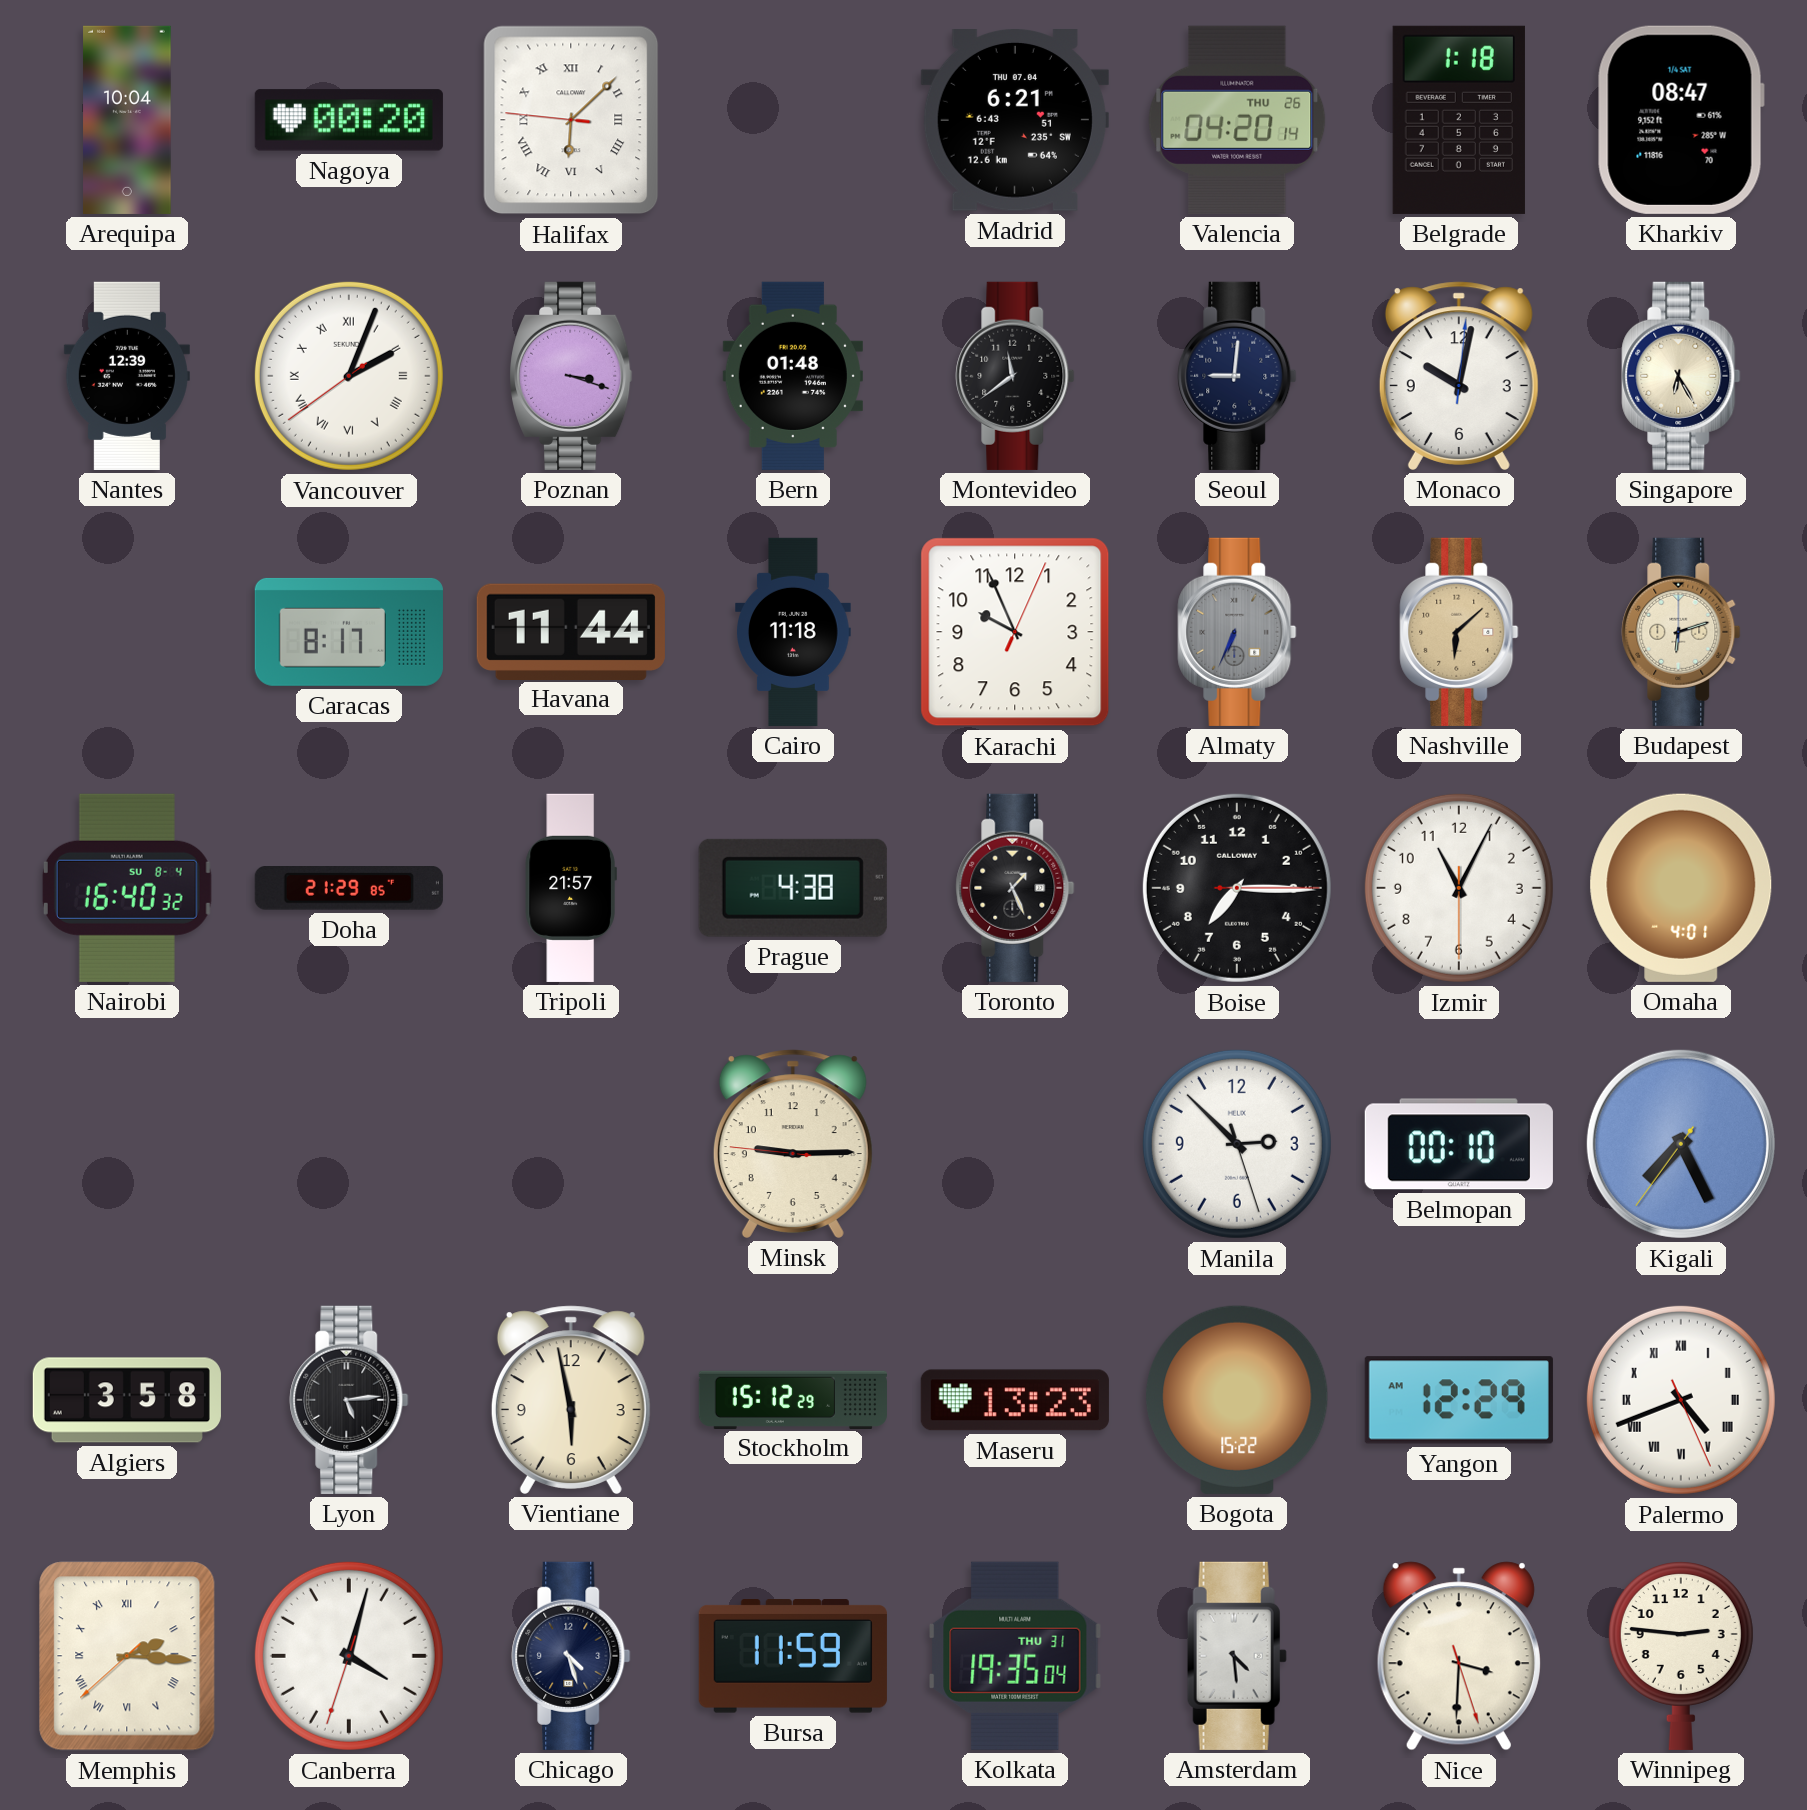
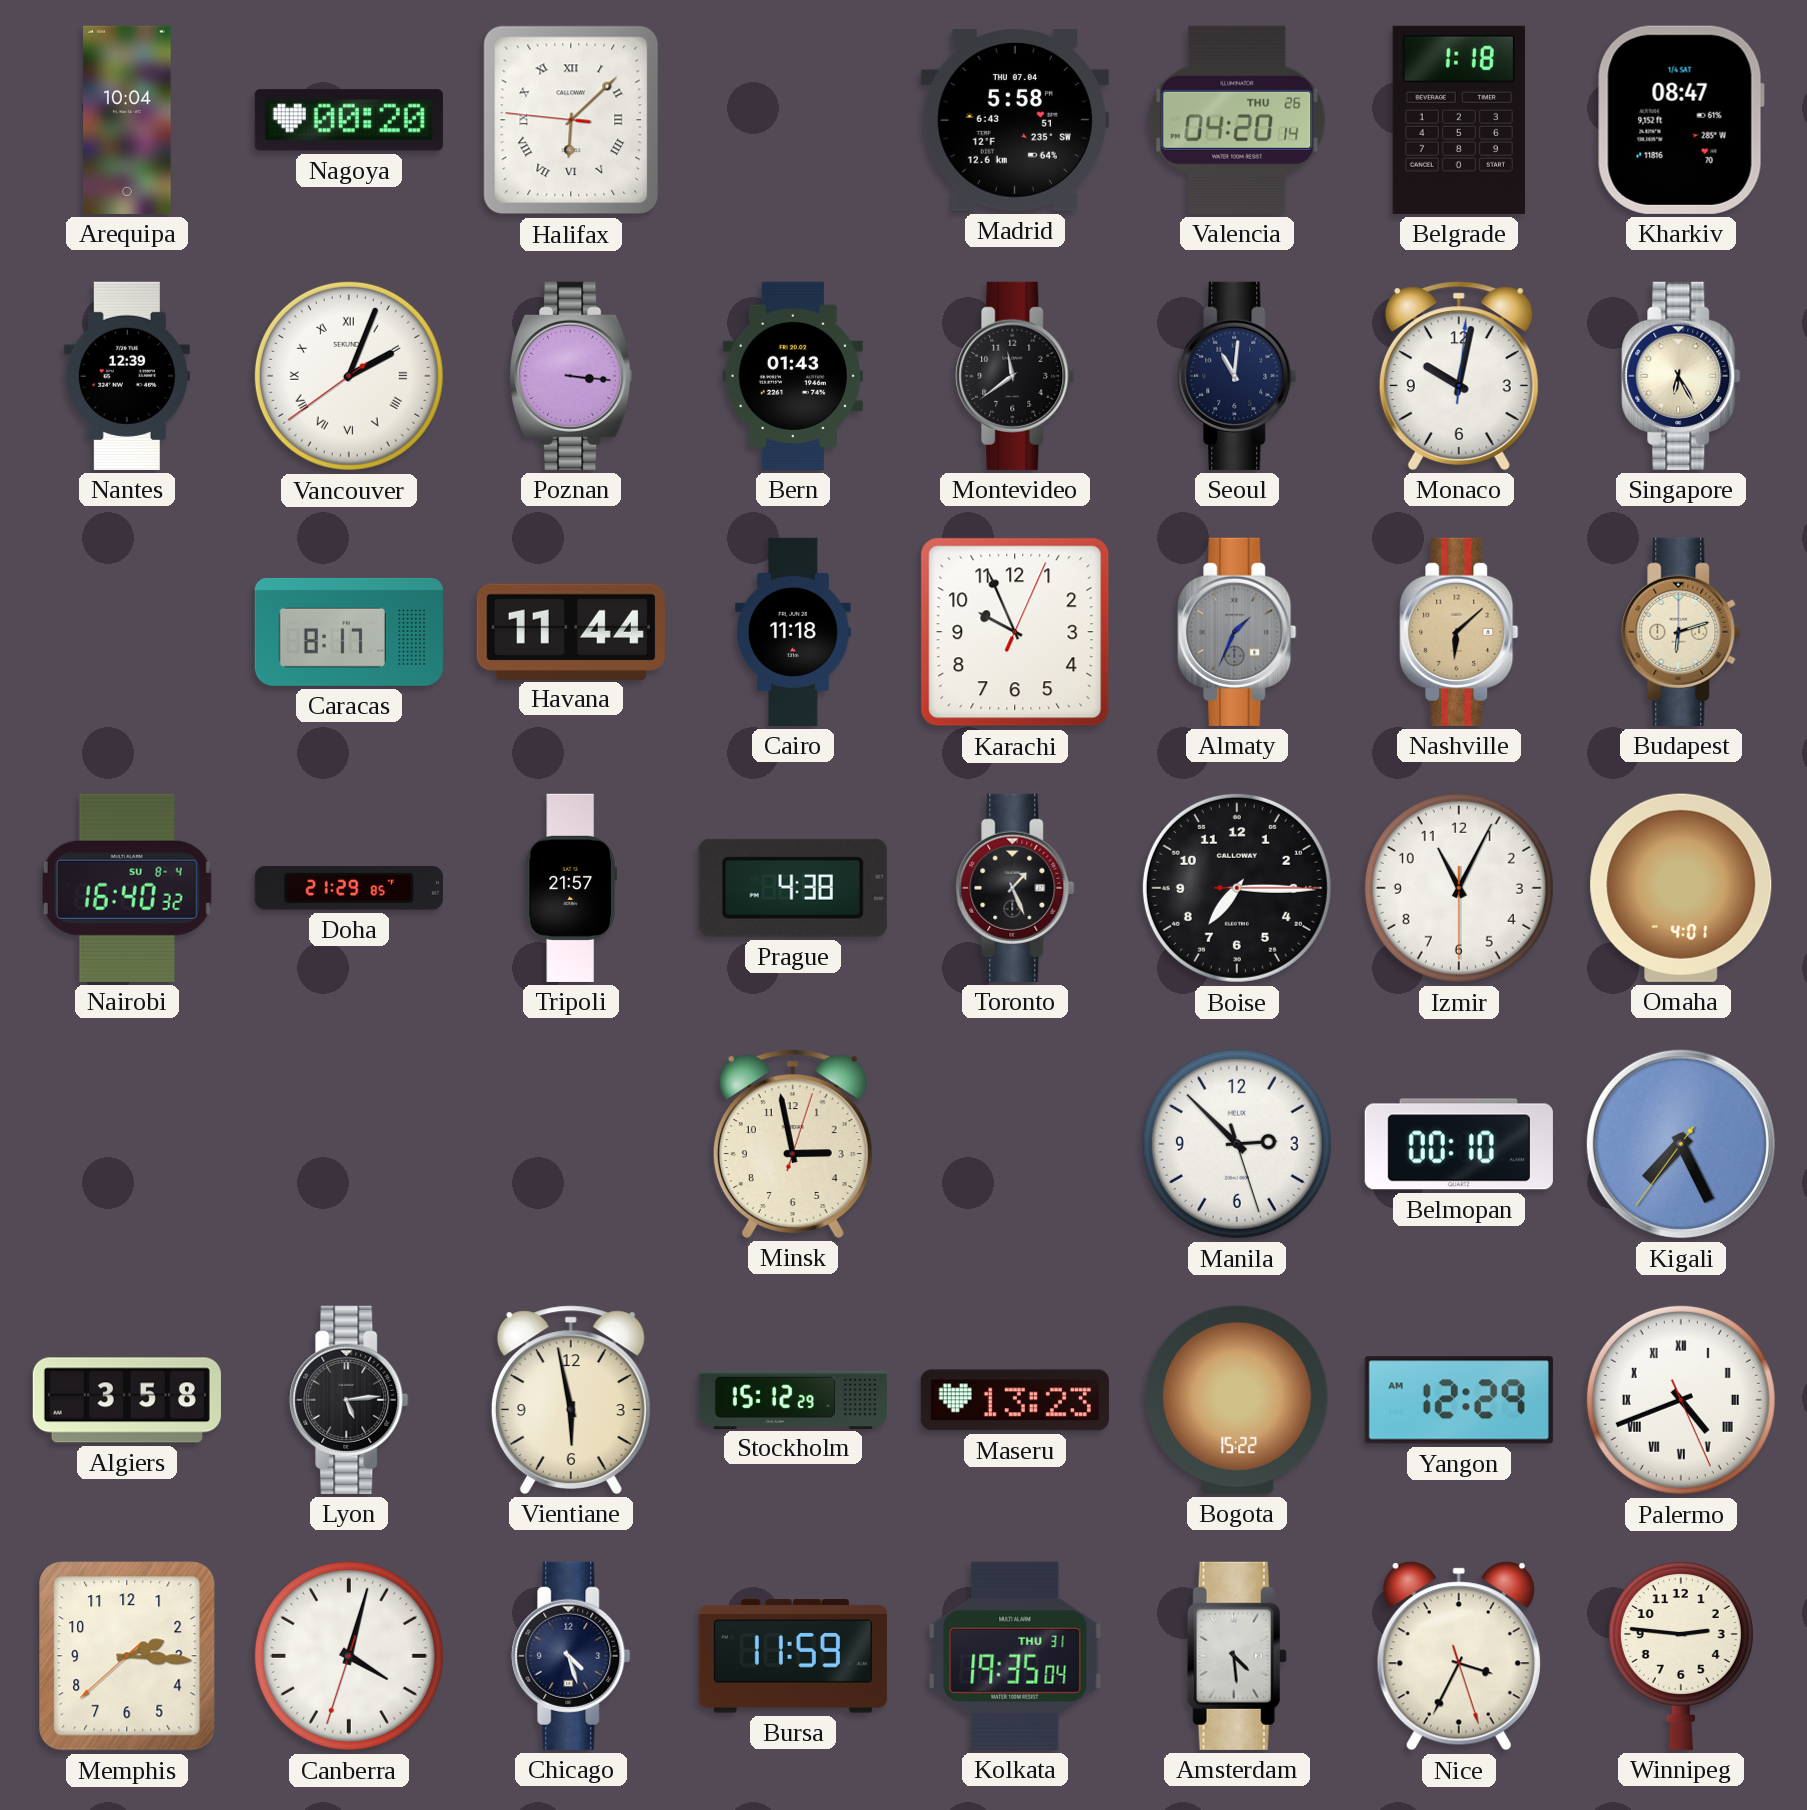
Madrid: 6:21 -> 5:58
Poznan: 3:18 -> 3:16
Bern: 01:48 -> 01:43
Seoul: 9:01 -> 11:01
Almaty: 6:34 -> 1:34
Minsk: 9:14 -> 2:58
Memphis numerals: Roman -> Arabic
Nice: 3:30 -> 3:34
